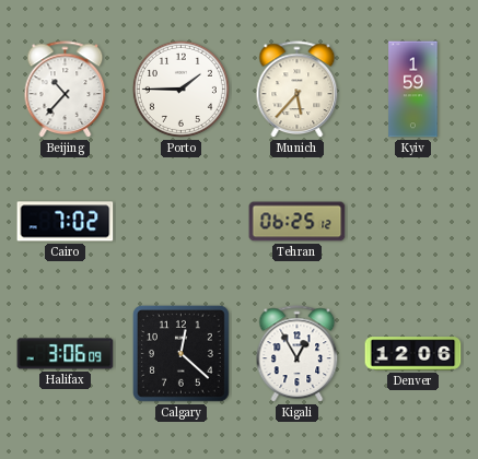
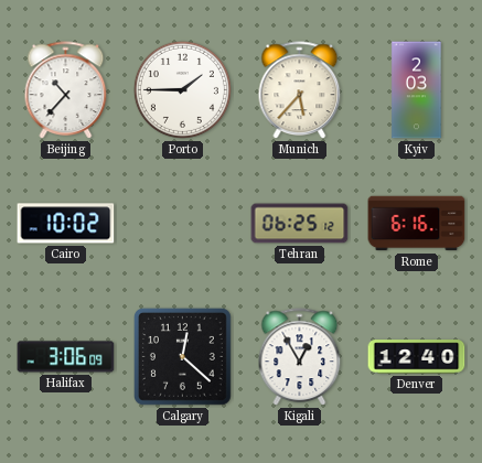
Kyiv: 1:59 -> 2:03
Cairo: 7:02 -> 10:02
Rome: none -> 6:16
Denver: 12:06 -> 12:40
